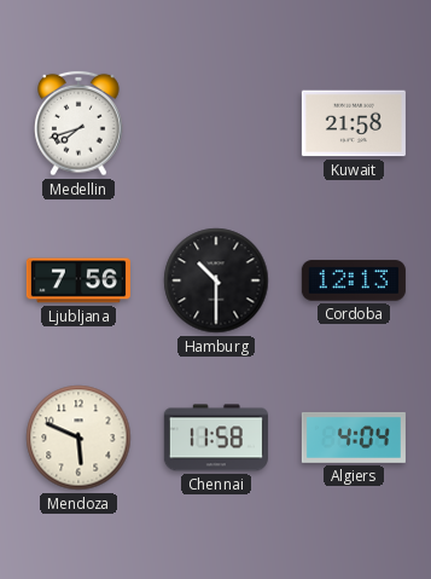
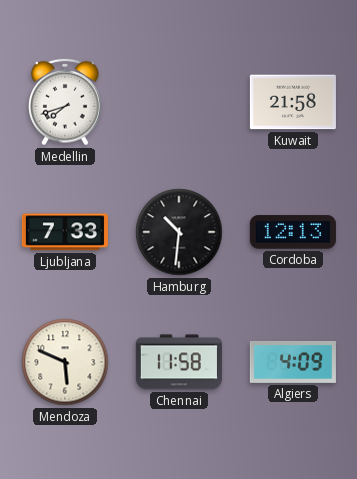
Ljubljana: 7:56 -> 7:33
Hamburg: 10:30 -> 10:31
Algiers: 4:04 -> 4:09
